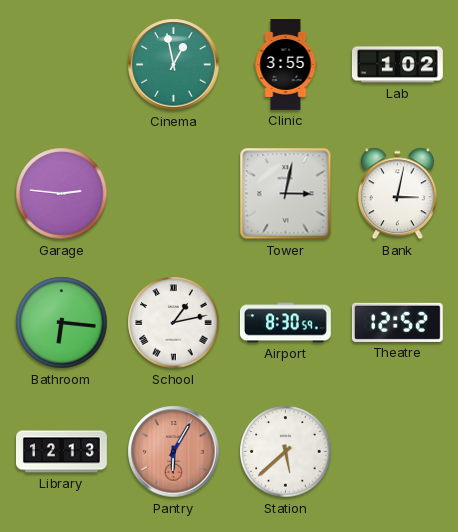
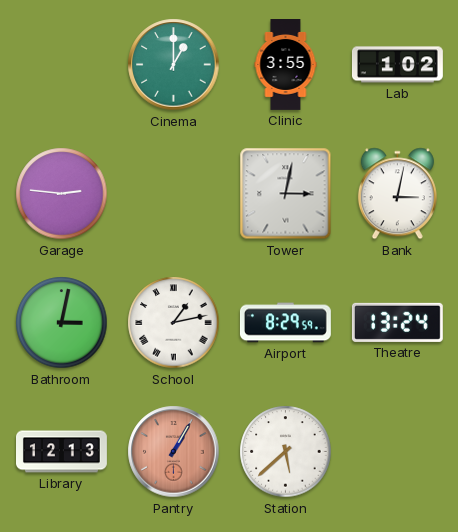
Cinema: 12:58 -> 1:00
Bathroom: 6:16 -> 3:02
Airport: 8:30 -> 8:29
Theatre: 12:52 -> 13:24
Pantry: 6:05 -> 1:05
